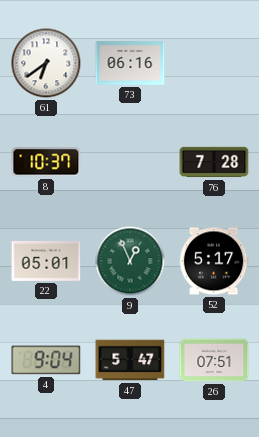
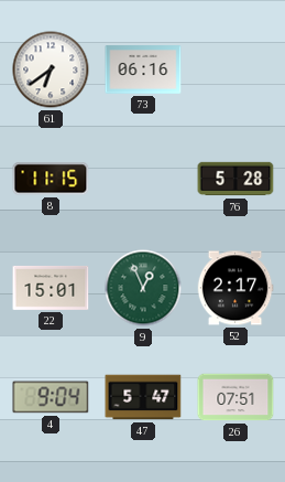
8: 10:37 -> 11:15
76: 7:28 -> 5:28
22: 05:01 -> 15:01
52: 5:17 -> 2:17
